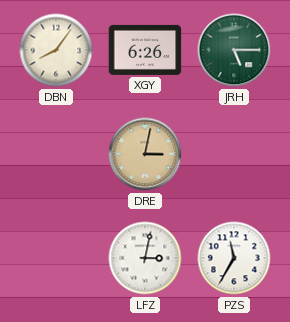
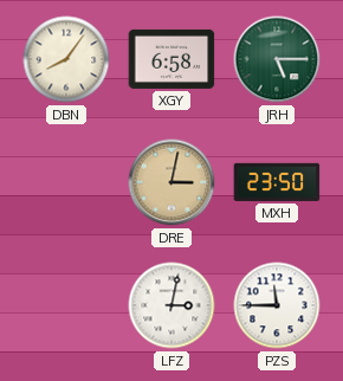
XGY: 6:26 -> 6:58
MXH: none -> 23:50
PZS: 11:35 -> 11:45
